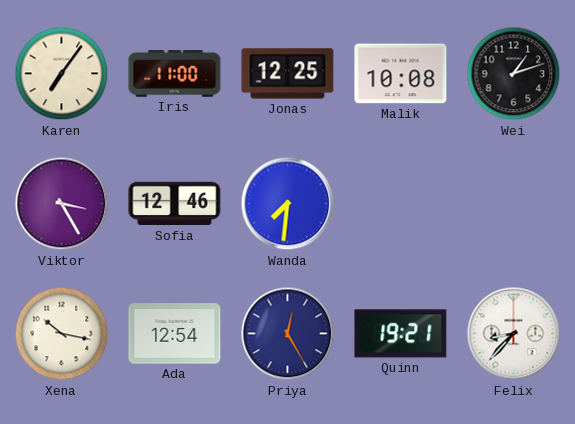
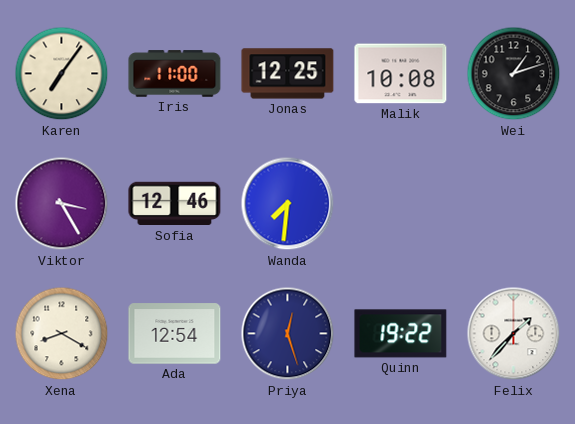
Xena: 10:17 -> 8:20
Priya: 12:25 -> 12:27
Quinn: 19:21 -> 19:22
Felix: 8:37 -> 1:37
